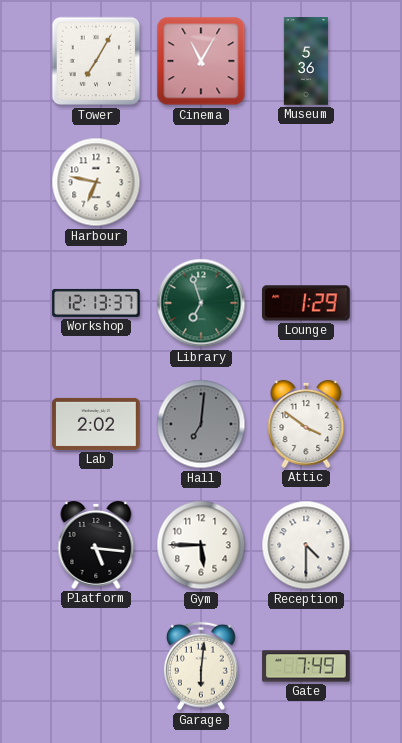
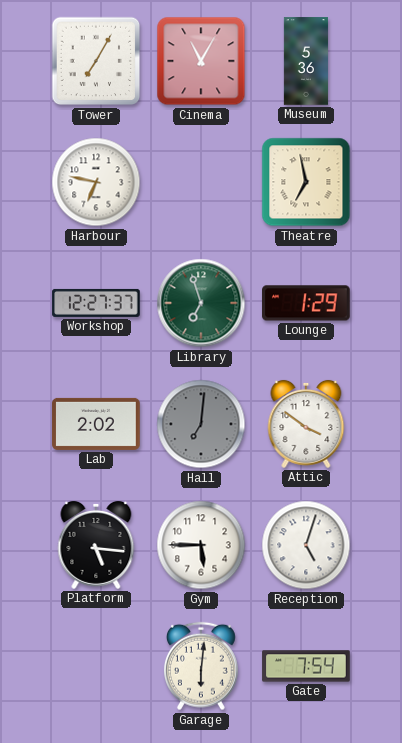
Theatre: none -> 6:58
Workshop: 12:13 -> 12:27
Reception: 4:30 -> 5:03
Gate: 7:49 -> 7:54
